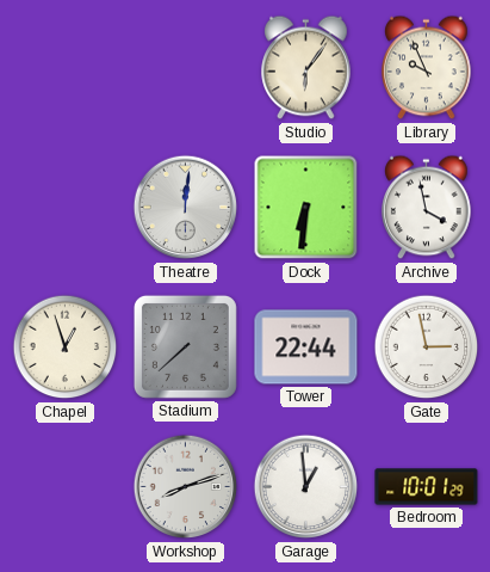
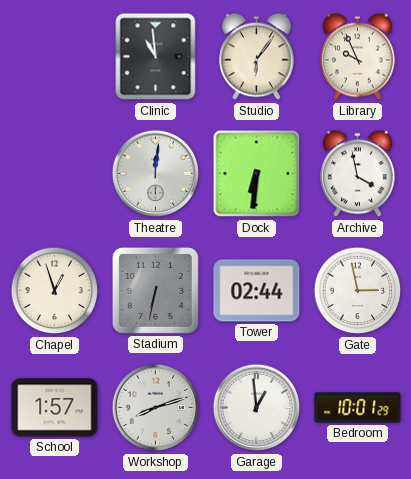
Clinic: none -> 10:59
Stadium: 7:38 -> 6:32
Tower: 22:44 -> 02:44
School: none -> 1:57
